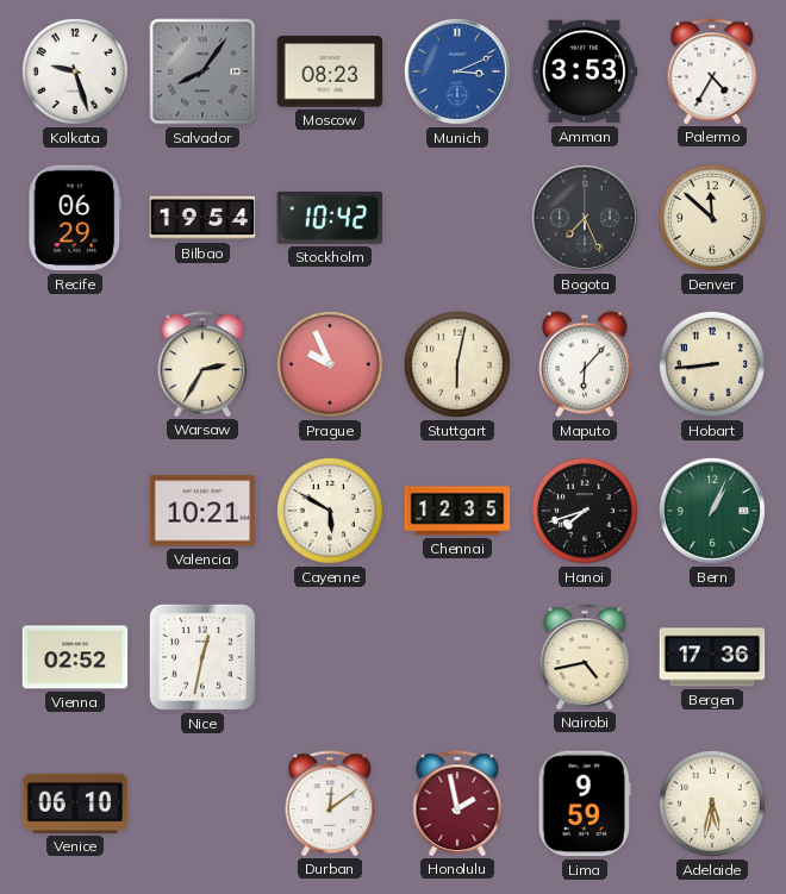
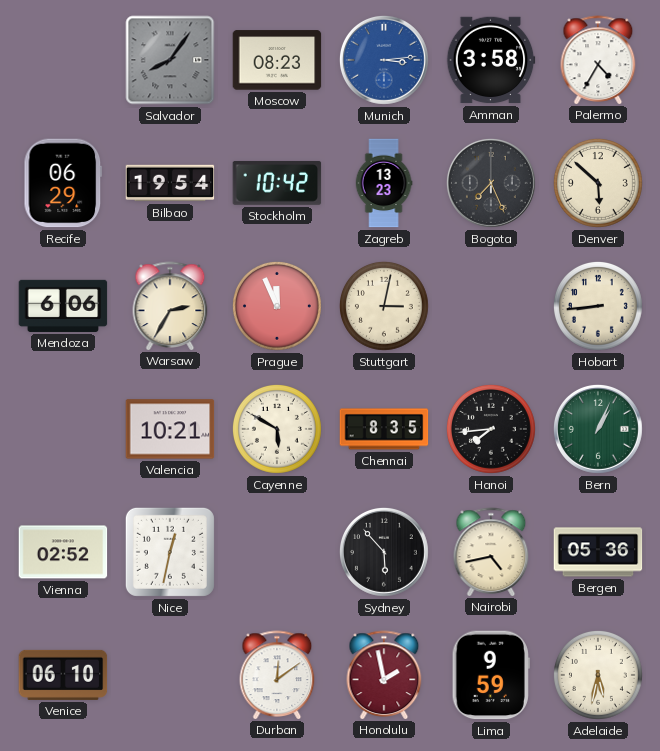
Kolkata: 9:27 -> none
Munich: 3:11 -> 3:14
Amman: 3:53 -> 3:58
Zagreb: none -> 13:23
Denver: 11:52 -> 5:52
Mendoza: none -> 6:06
Prague: 9:56 -> 11:56
Stuttgart: 6:02 -> 3:02
Maputo: 6:07 -> none
Chennai: 12:35 -> 8:35
Hanoi: 7:42 -> 7:44
Sydney: none -> 5:53
Bergen: 17:36 -> 05:36
